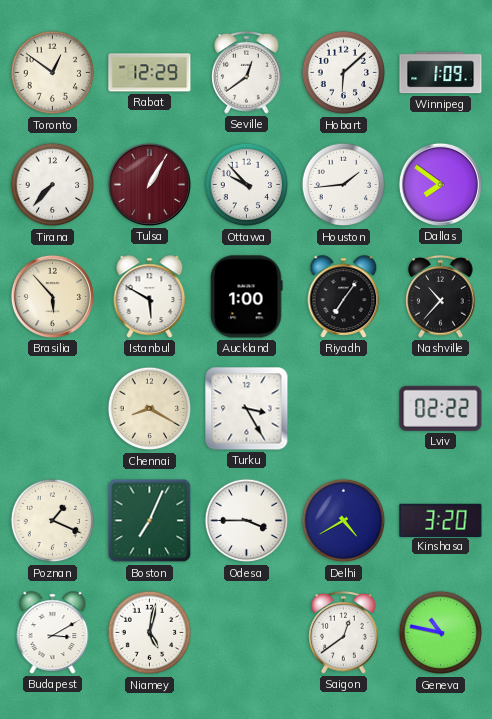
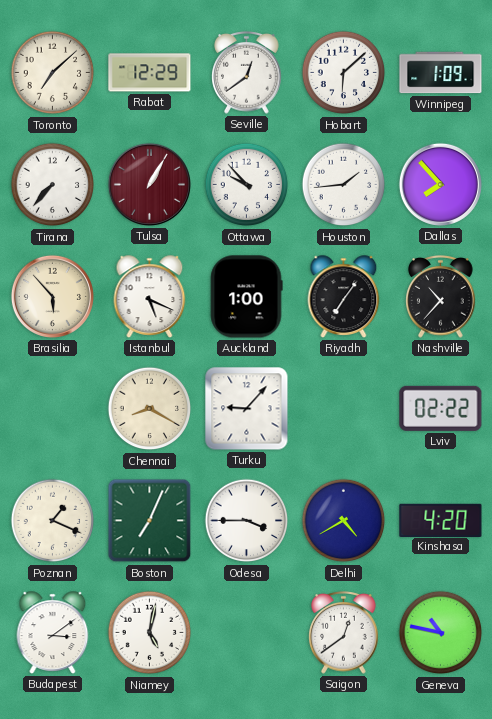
Toronto: 12:51 -> 7:08
Dallas: 7:51 -> 7:53
Istanbul: 5:50 -> 5:19
Turku: 3:25 -> 9:07
Kinshasa: 3:20 -> 4:20
Budapest: 3:10 -> 3:09
